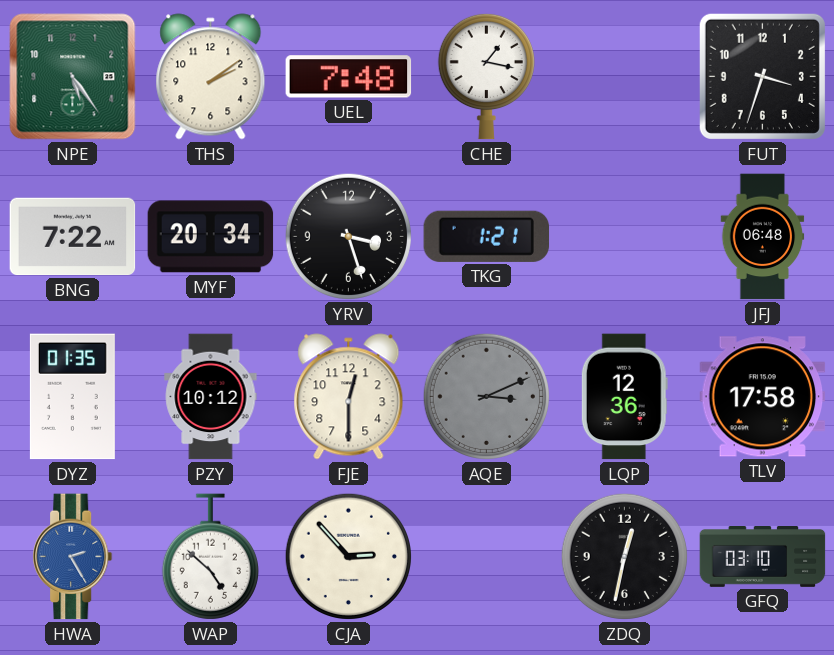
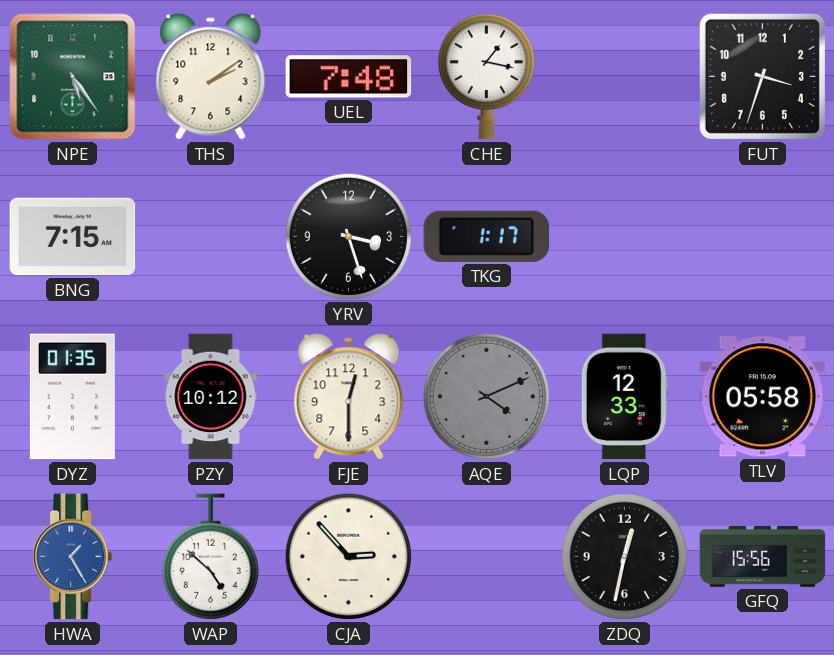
BNG: 7:22 -> 7:15
MYF: 20:34 -> none
TKG: 1:21 -> 1:17
JFJ: 06:48 -> none
AQE: 3:11 -> 4:11
LQP: 12:36 -> 12:33
TLV: 17:58 -> 05:58
HWA: 2:25 -> 1:25
GFQ: 03:10 -> 15:56
